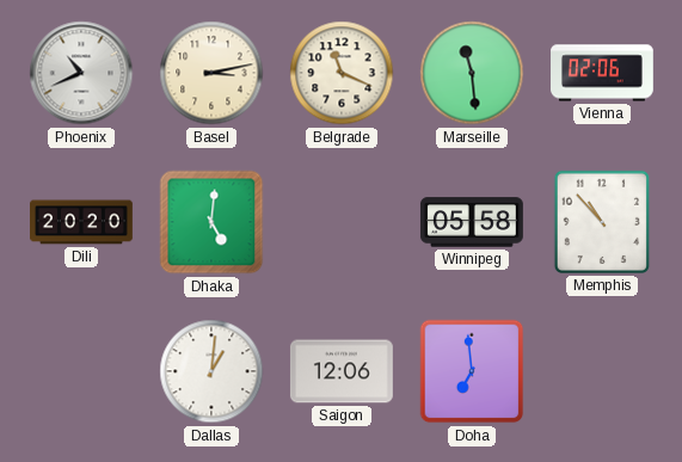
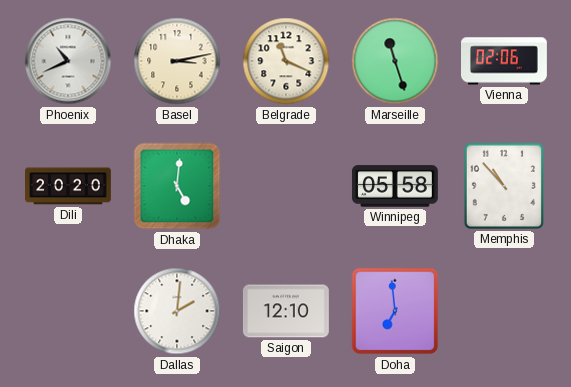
Marseille: 11:29 -> 11:27
Dallas: 1:01 -> 2:01
Saigon: 12:06 -> 12:10
